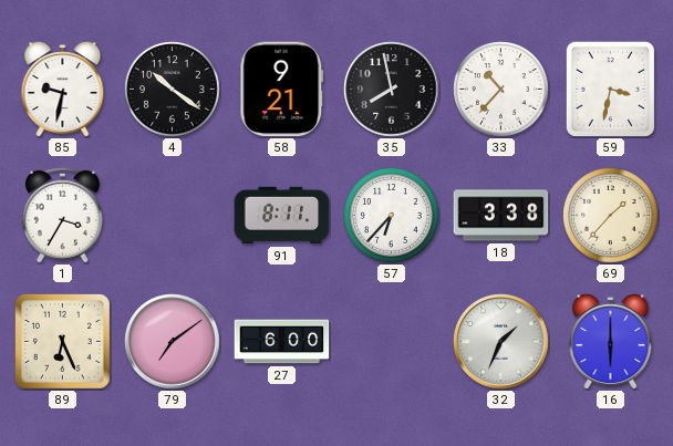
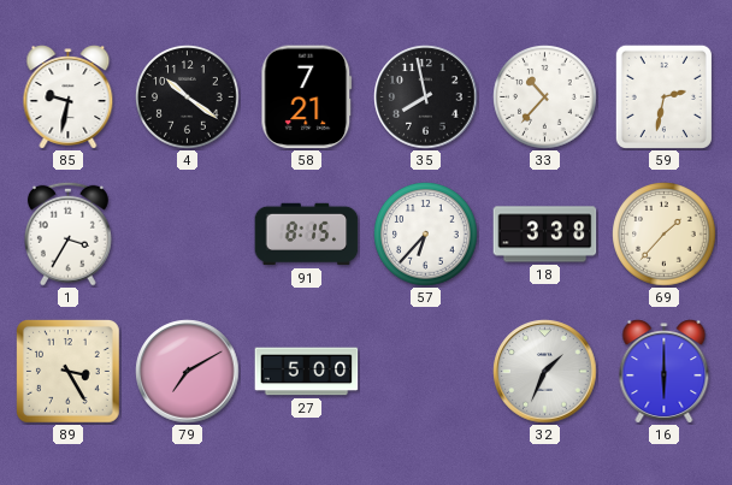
58: 9:21 -> 7:21
59: 3:32 -> 2:32
91: 8:11 -> 8:15
89: 6:26 -> 3:25
79: 7:09 -> 7:10
27: 6:00 -> 5:00
